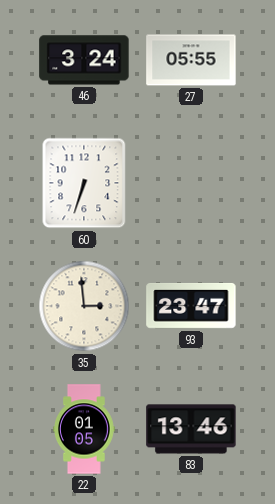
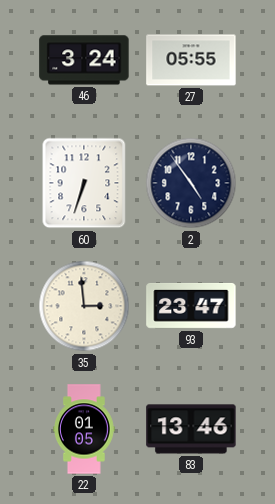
2: none -> 4:54
